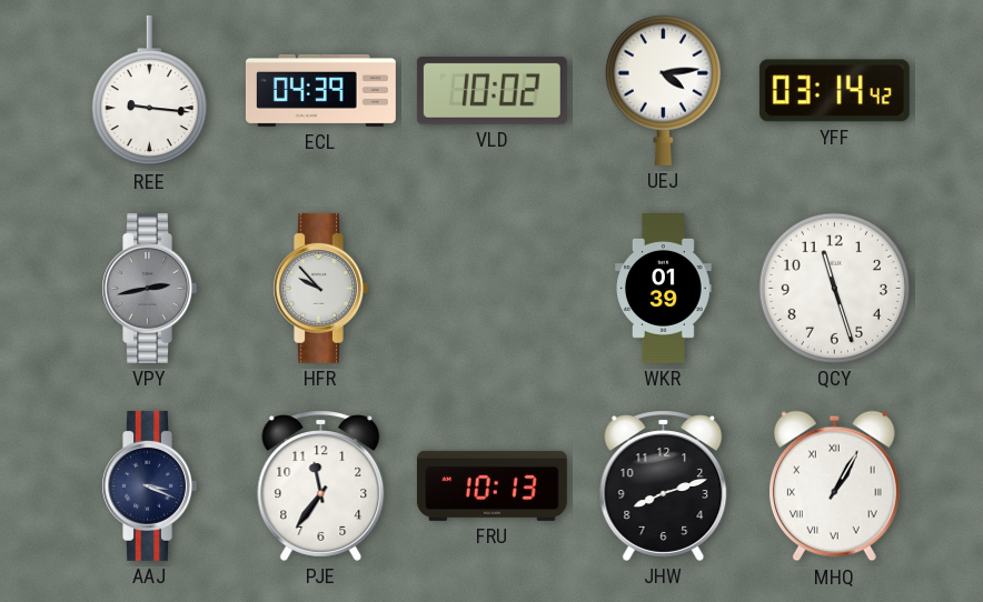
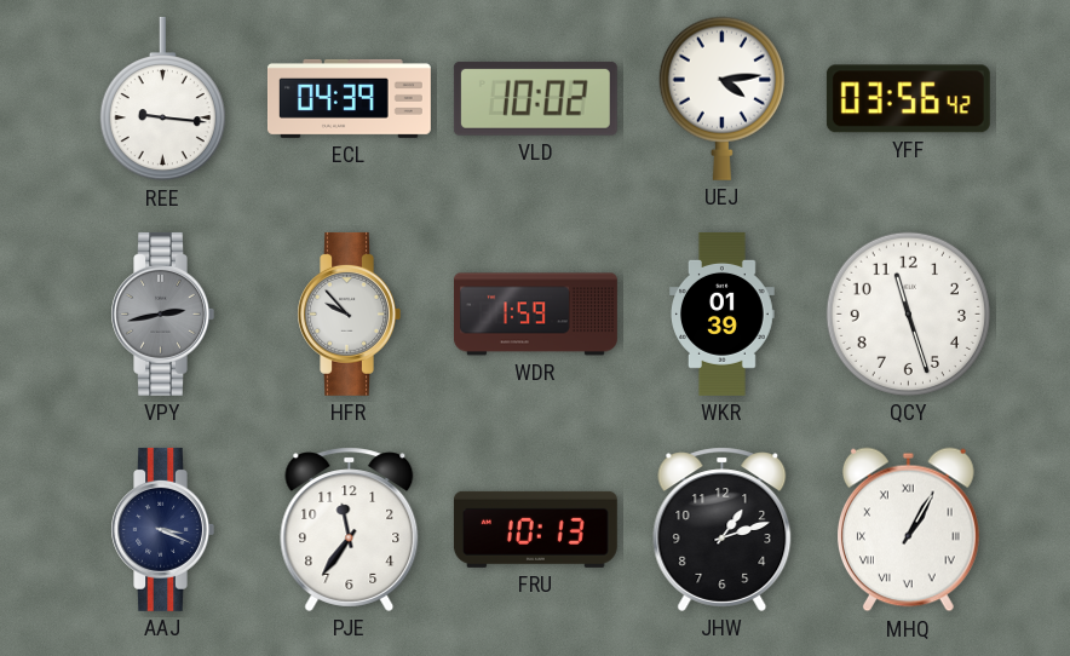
YFF: 03:14 -> 03:56
WDR: none -> 1:59
JHW: 8:12 -> 1:12
